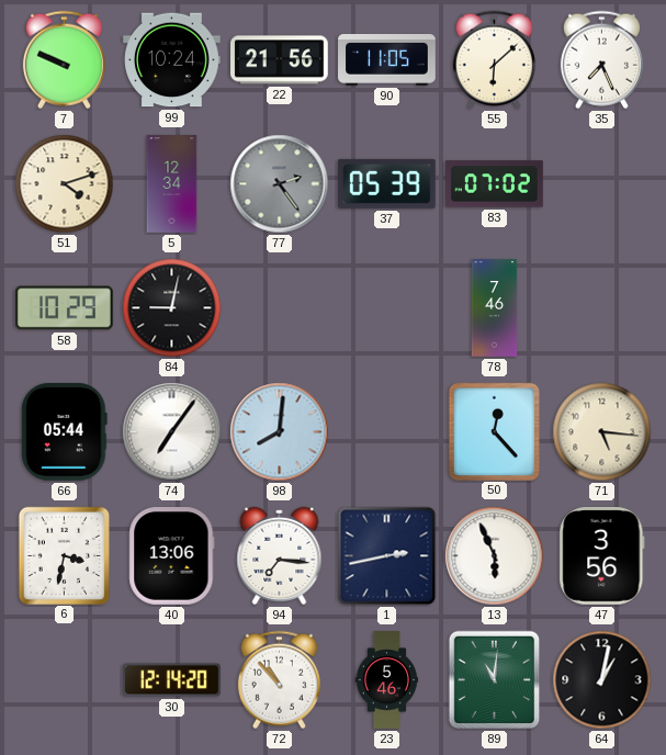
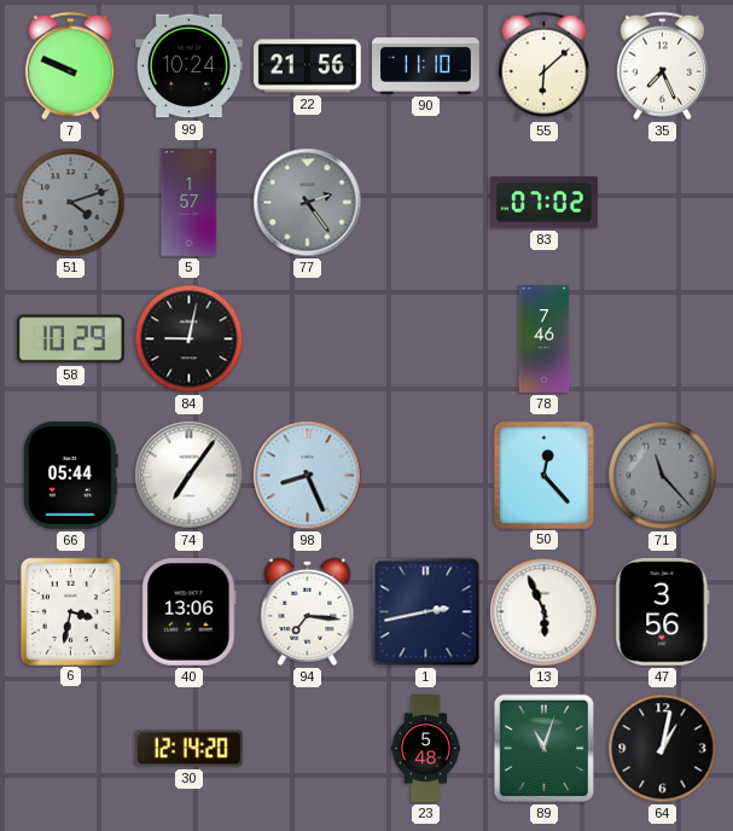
90: 11:05 -> 11:10
51 dial: cream -> grey
5: 12:34 -> 1:57
37: 05:39 -> none
98: 8:01 -> 8:26
71: 5:16 -> 11:23
71 dial: cream -> grey
72: 10:53 -> none
23: 5:46 -> 5:48
89: 11:01 -> 11:03
